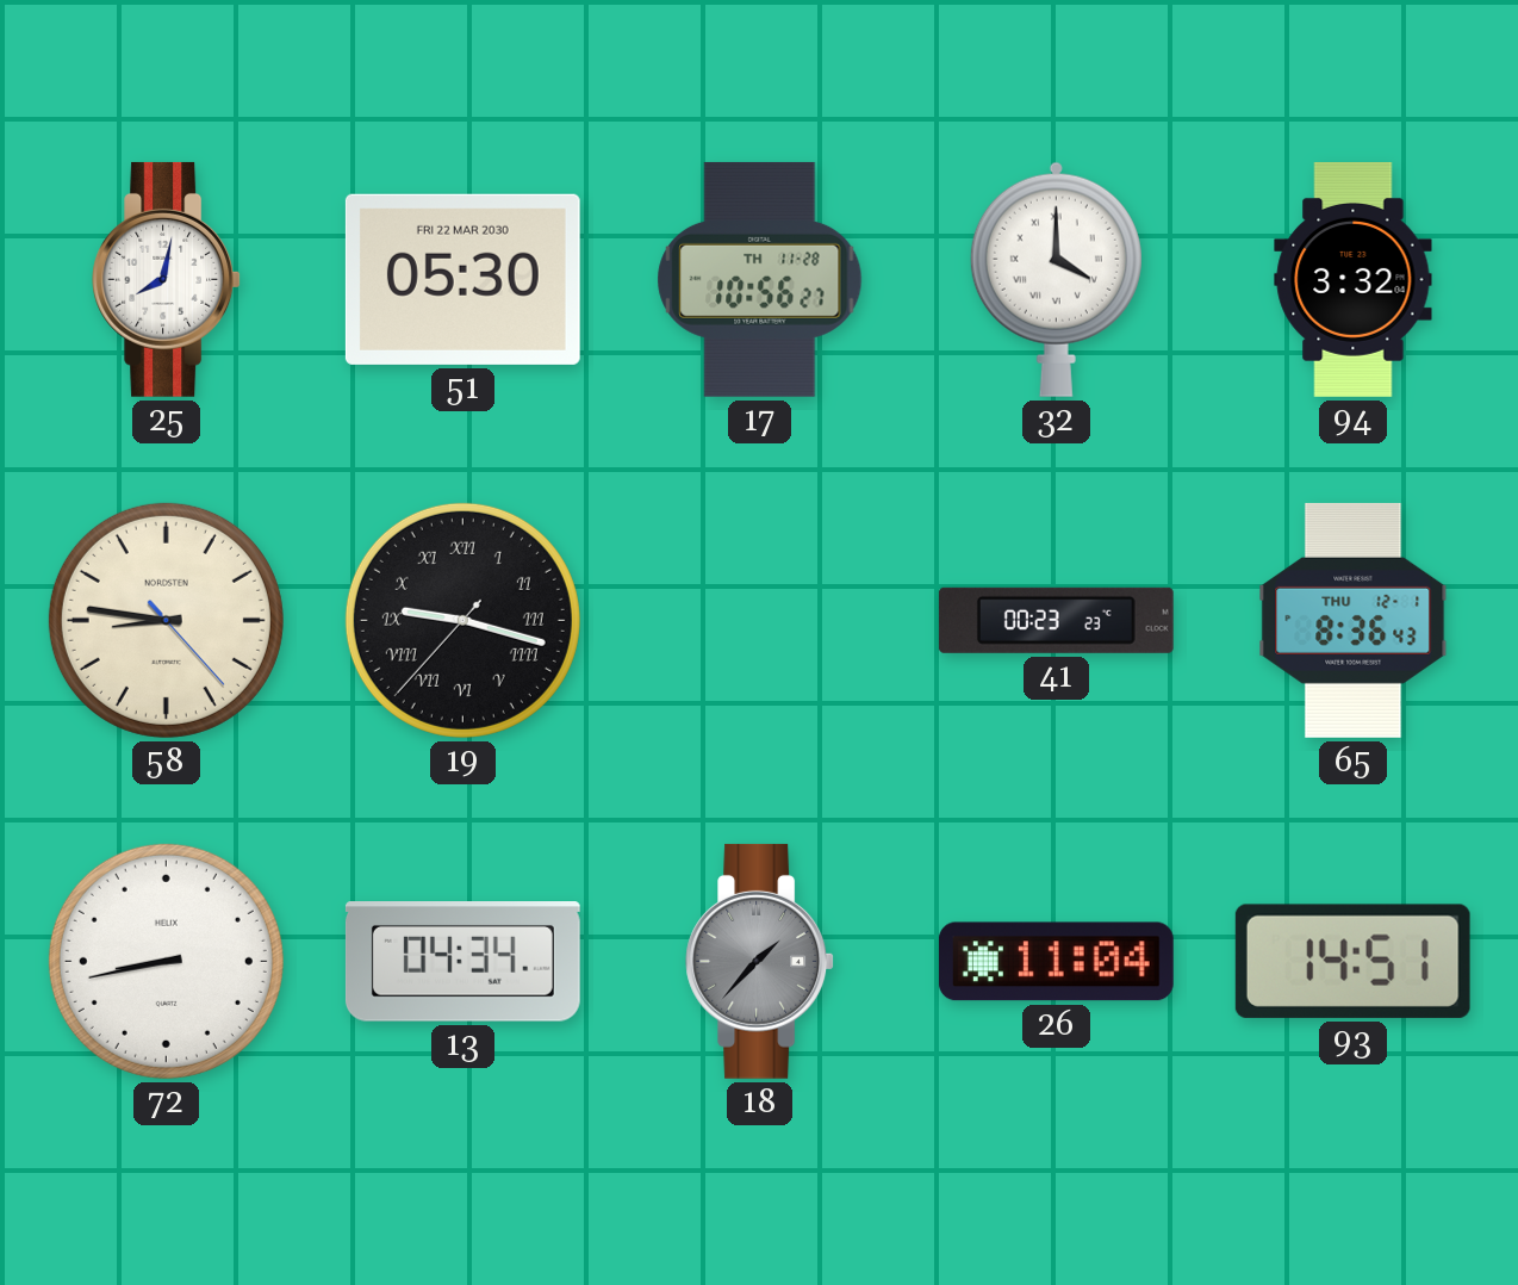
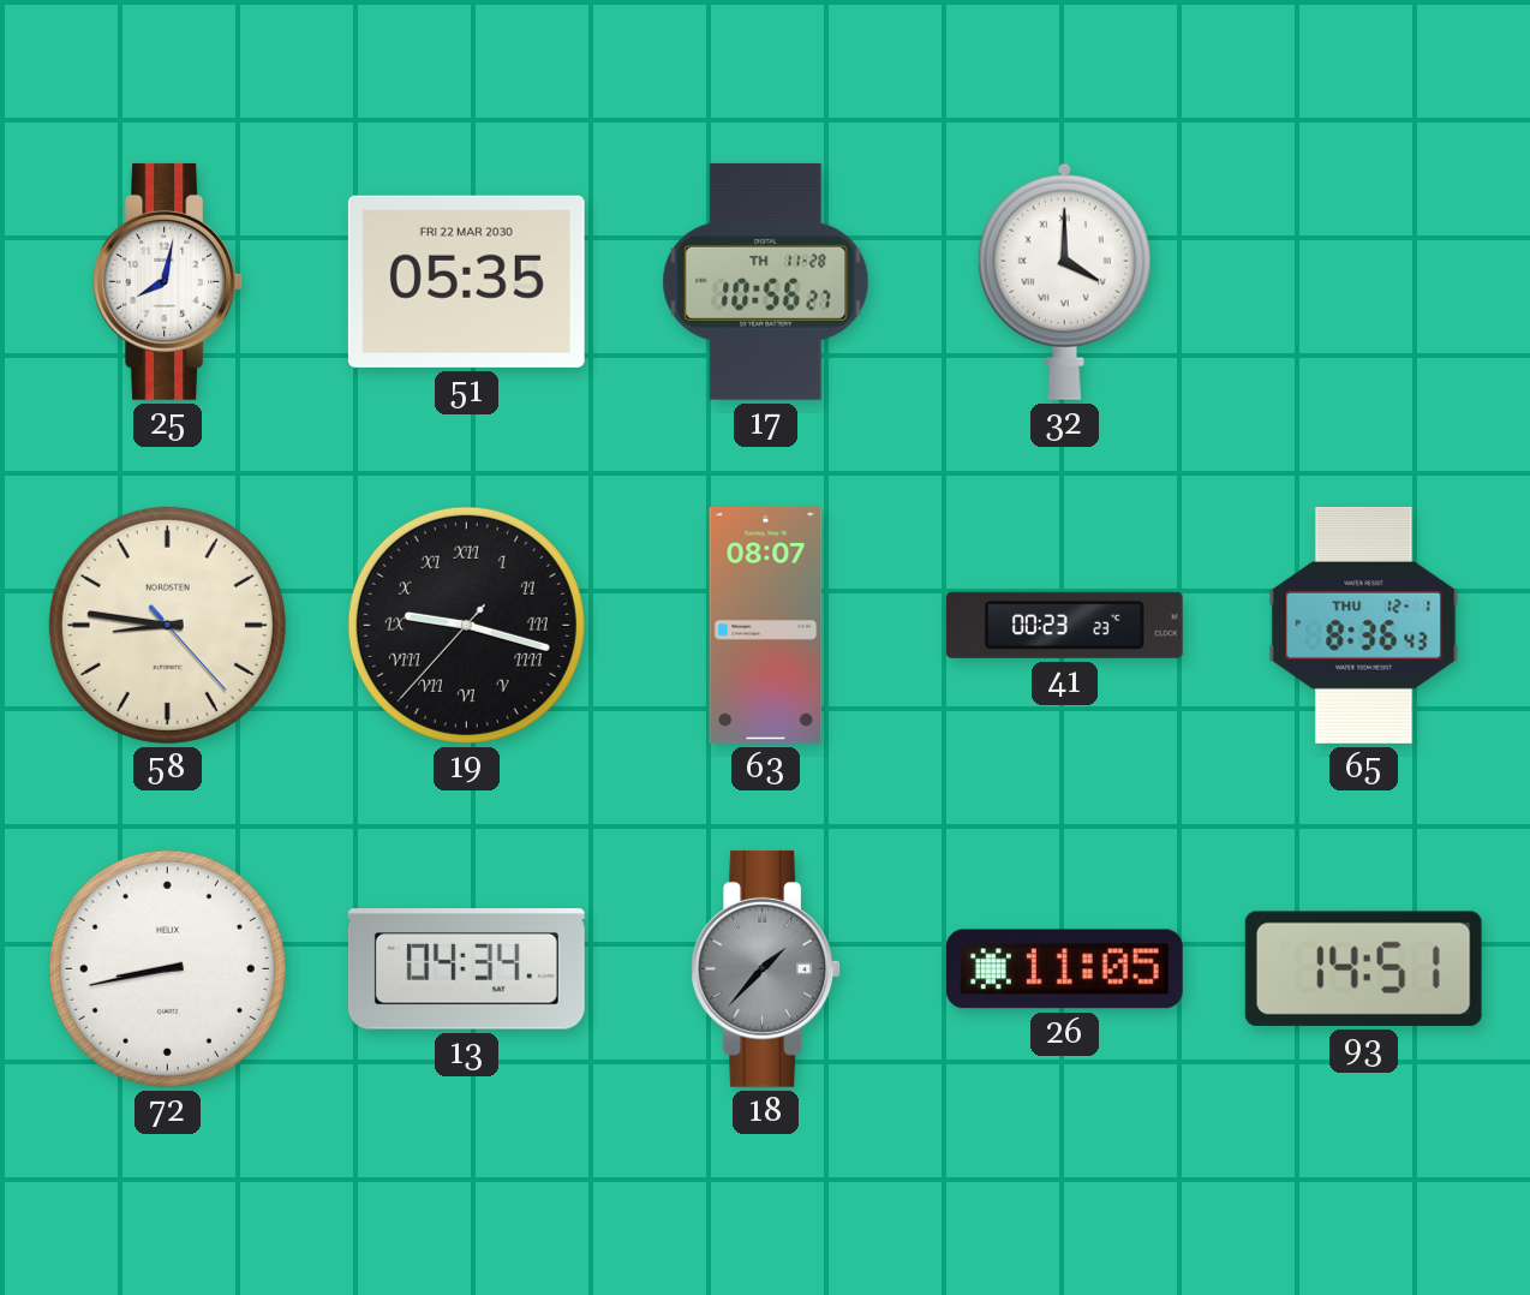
51: 05:30 -> 05:35
94: 3:32 -> none
63: none -> 08:07
26: 11:04 -> 11:05
